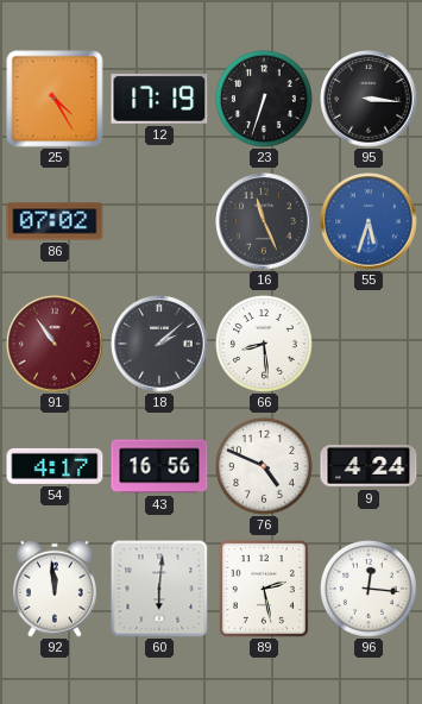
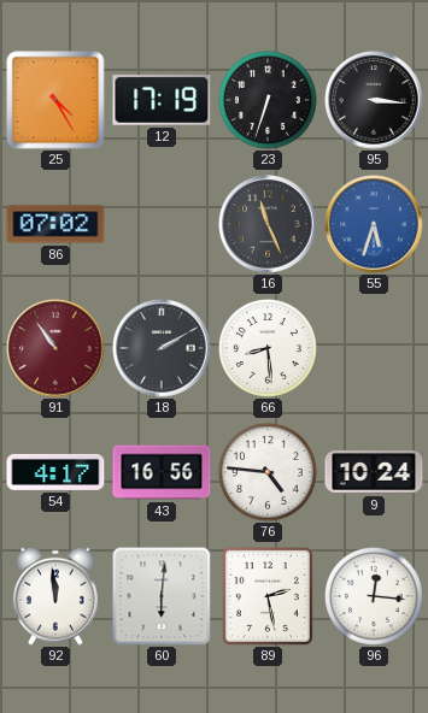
18: 2:08 -> 2:10
76: 4:49 -> 4:46
9: 4:24 -> 10:24
